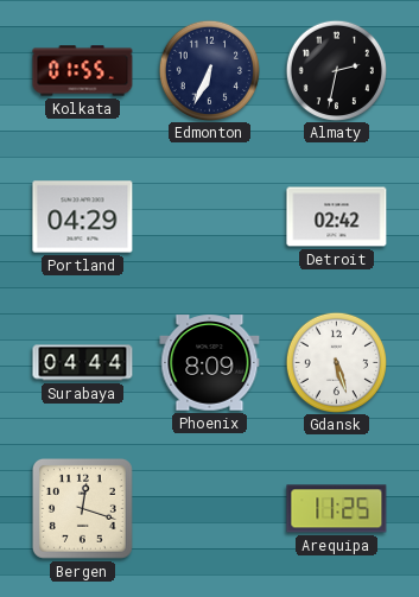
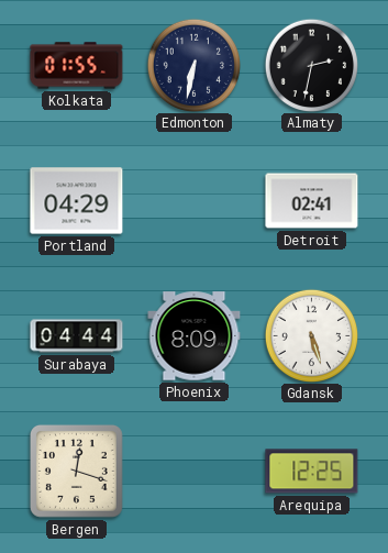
Edmonton: 6:34 -> 6:32
Detroit: 02:42 -> 02:41
Arequipa: 11:25 -> 12:25
